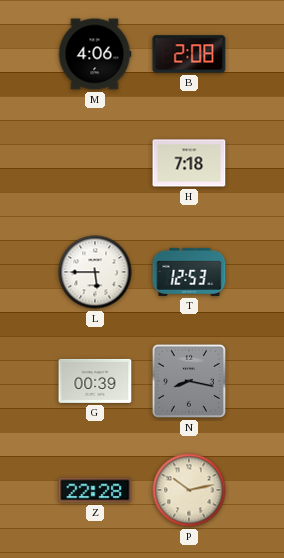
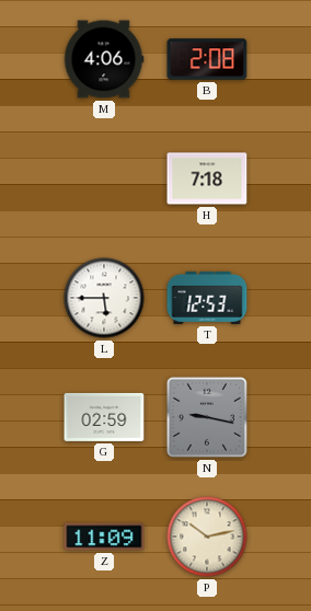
G: 00:39 -> 02:59
N: 8:17 -> 9:17
Z: 22:28 -> 11:09
